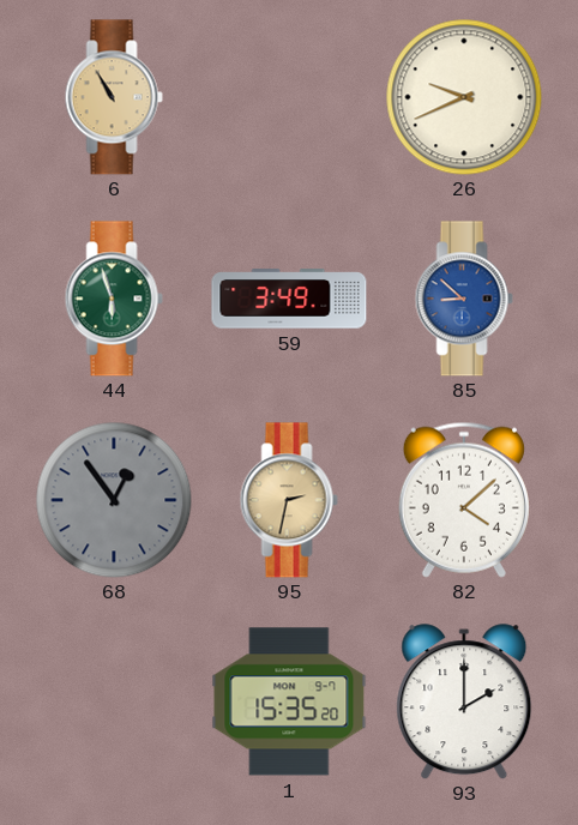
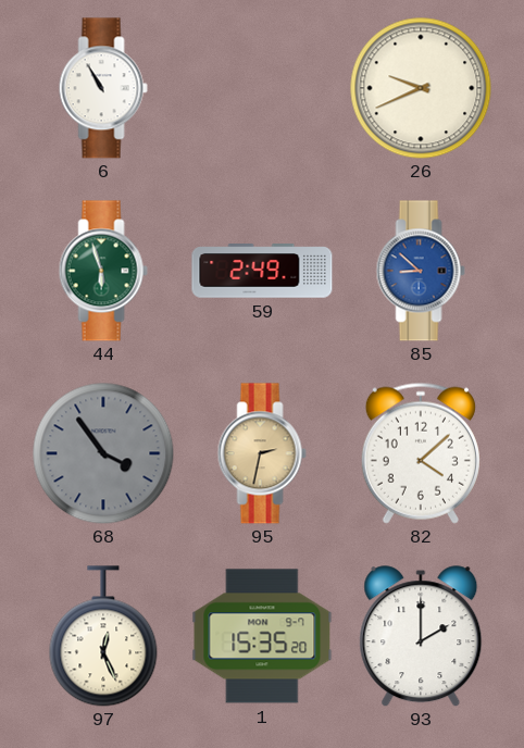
6 dial: champagne -> white
59: 3:49 -> 2:49
68: 12:54 -> 3:54
97: none -> 12:26
